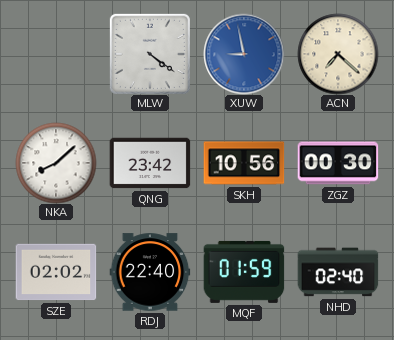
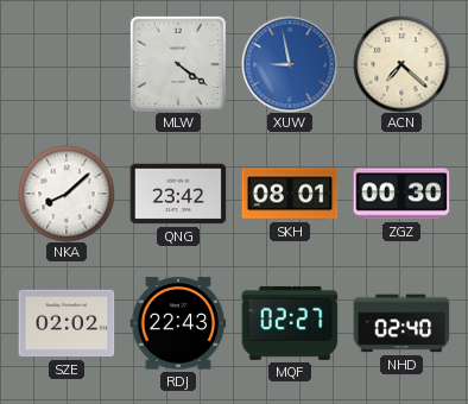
SKH: 10:56 -> 08:01
RDJ: 22:40 -> 22:43
MQF: 01:59 -> 02:27
